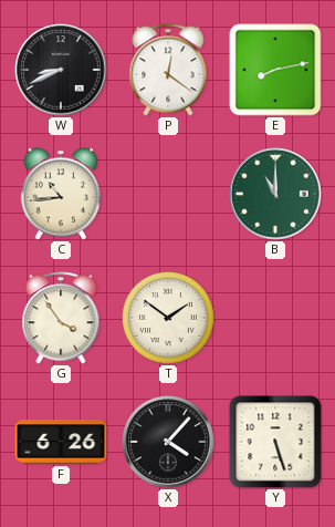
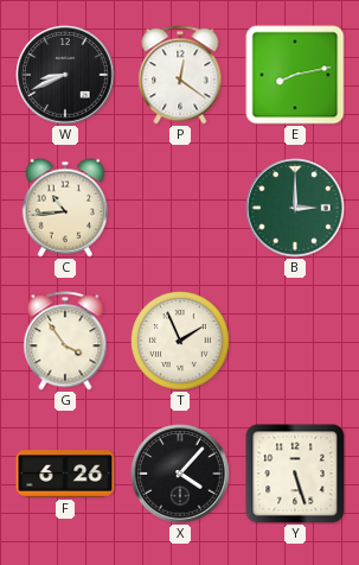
B: 11:00 -> 3:00
T: 1:51 -> 1:56
